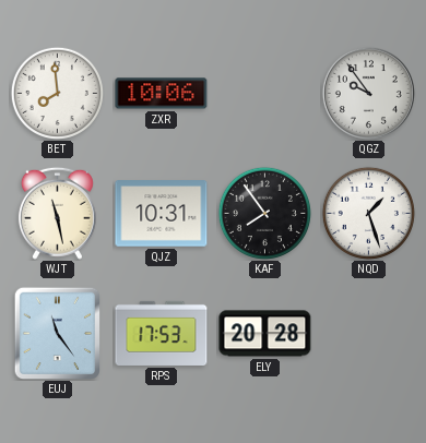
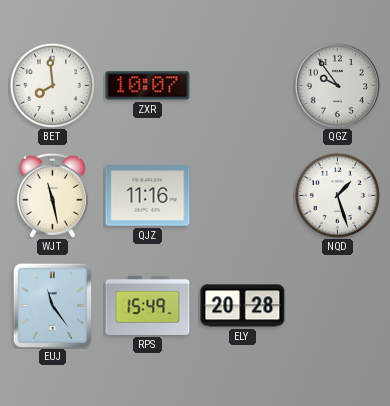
ZXR: 10:06 -> 10:07
QJZ: 10:31 -> 11:16
KAF: 7:54 -> none
RPS: 17:53 -> 15:49
